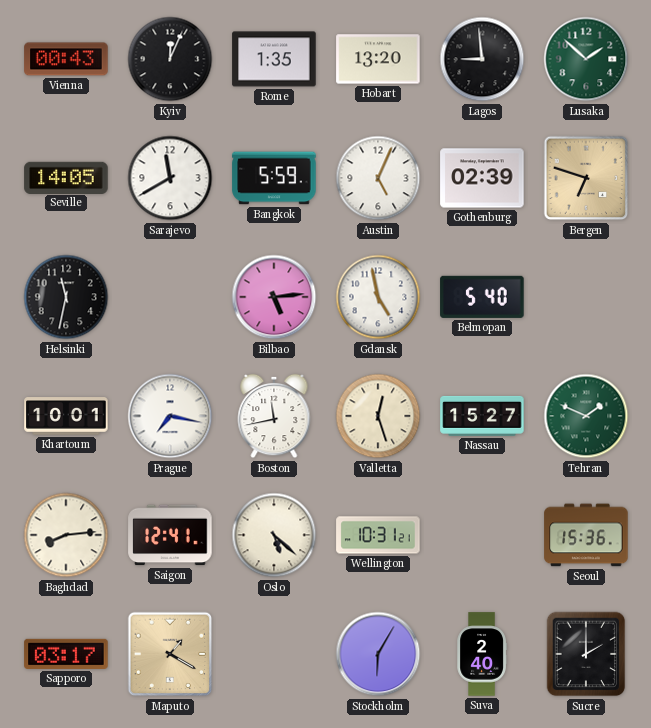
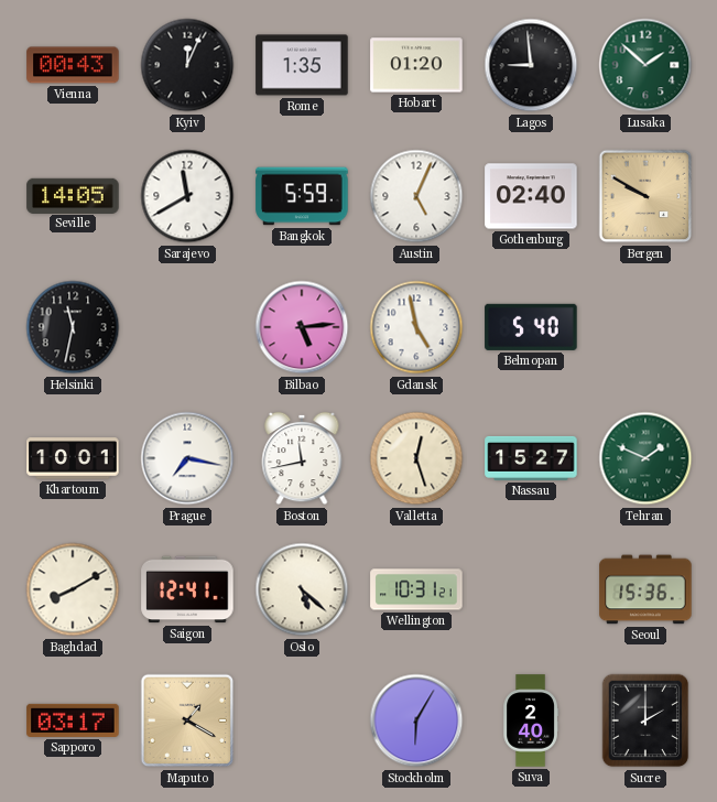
Hobart: 13:20 -> 01:20
Gothenburg: 02:39 -> 02:40
Bergen: 6:48 -> 9:50
Baghdad: 8:14 -> 8:10
